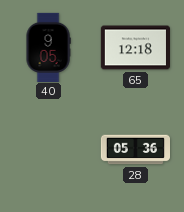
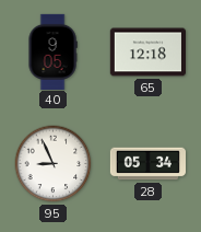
95: none -> 8:56
28: 05:36 -> 05:34
